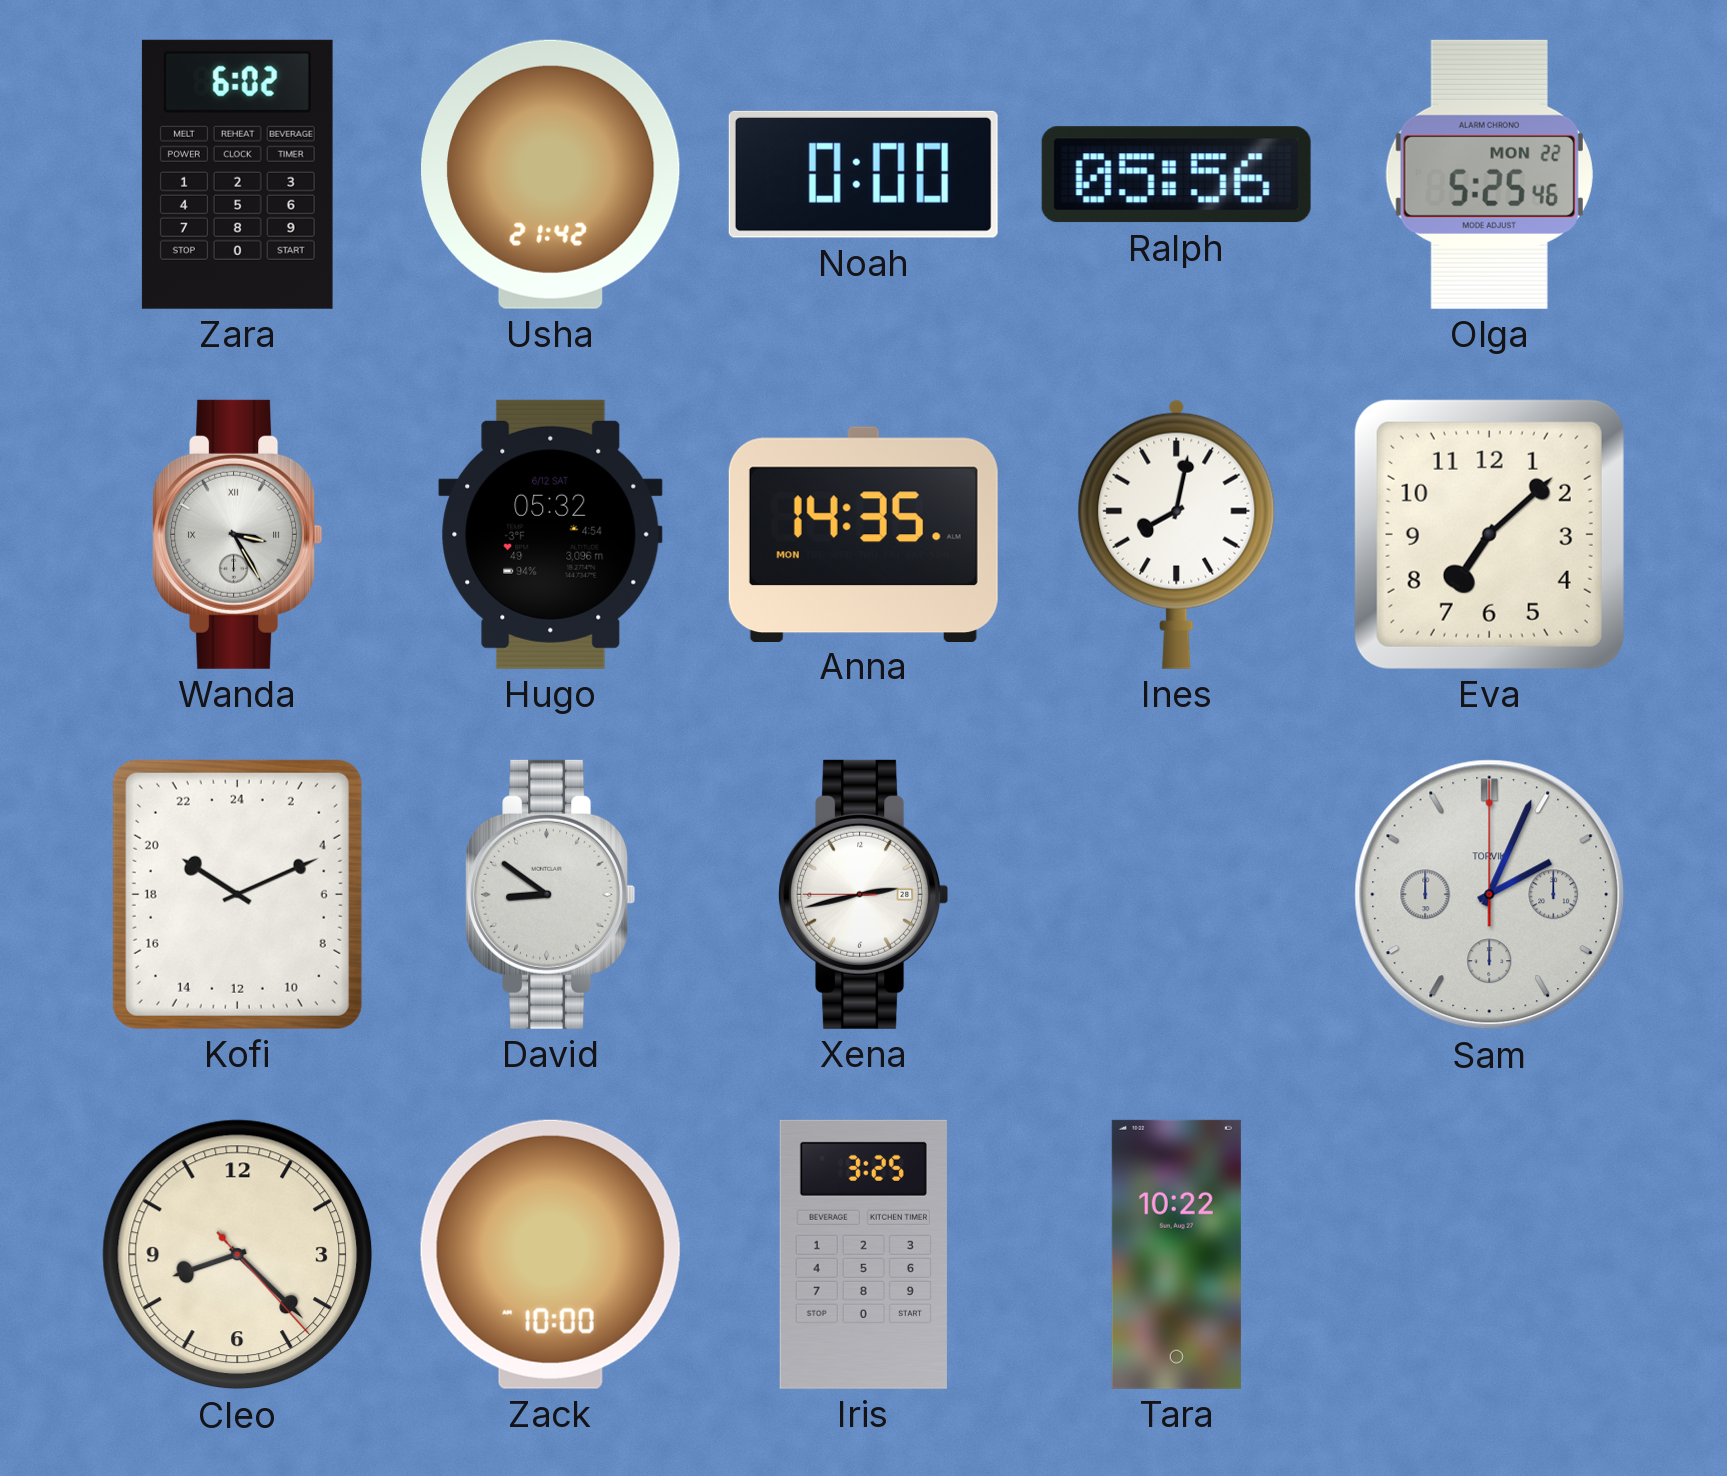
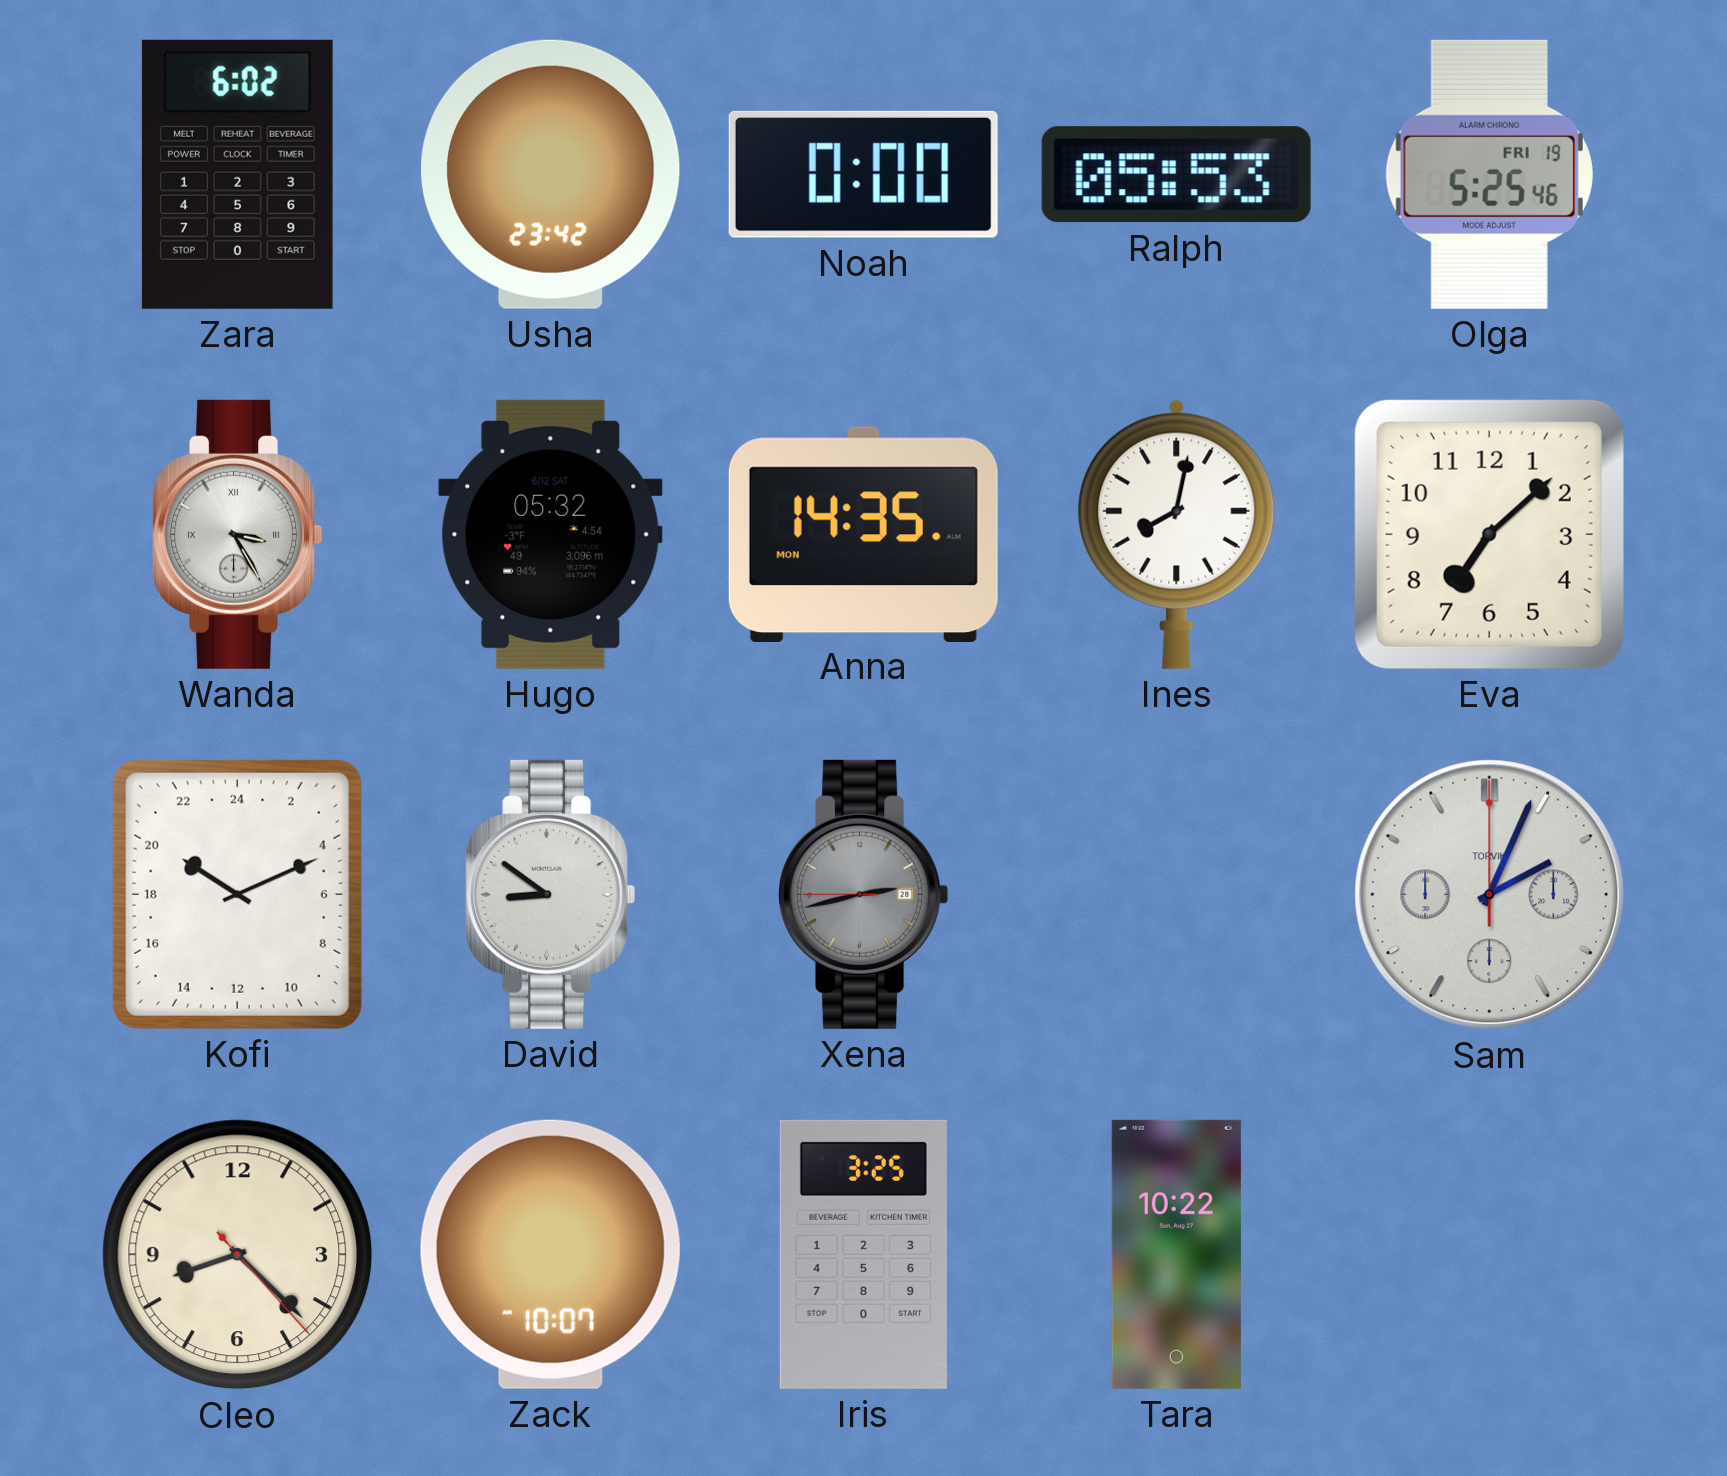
Usha: 21:42 -> 23:42
Ralph: 05:56 -> 05:53
Olga date: MON 22 -> FRI 19
Xena dial: white -> grey
Zack: 10:00 -> 10:07
